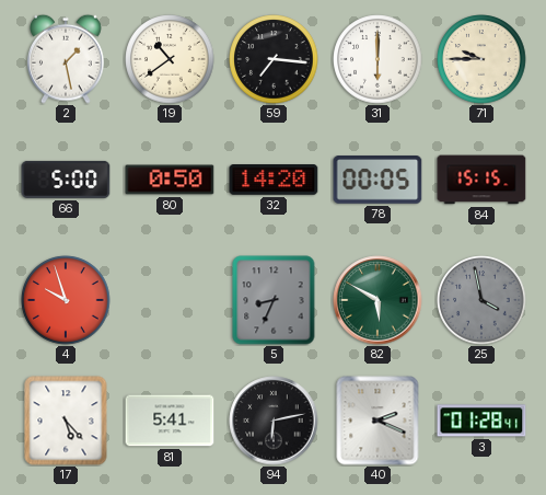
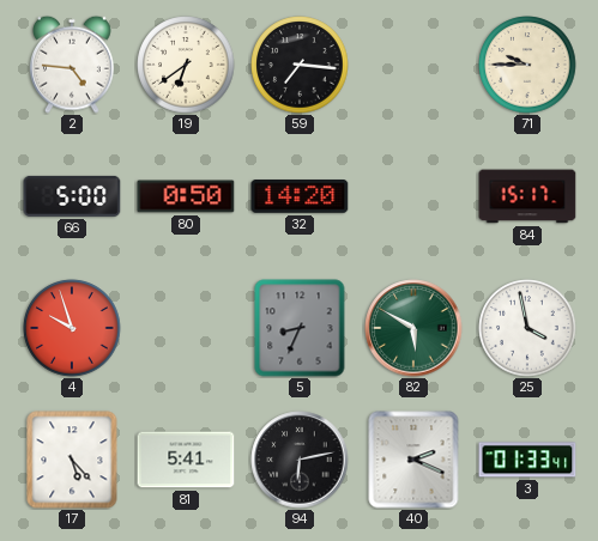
2: 1:28 -> 4:46
19: 10:39 -> 6:39
31: 6:00 -> none
78: 00:05 -> none
84: 15:15 -> 15:17
25 dial: grey -> white
3: 01:28 -> 01:33
